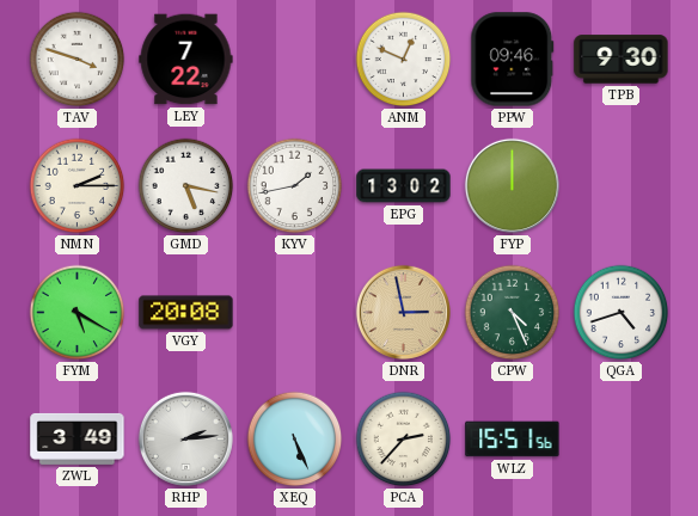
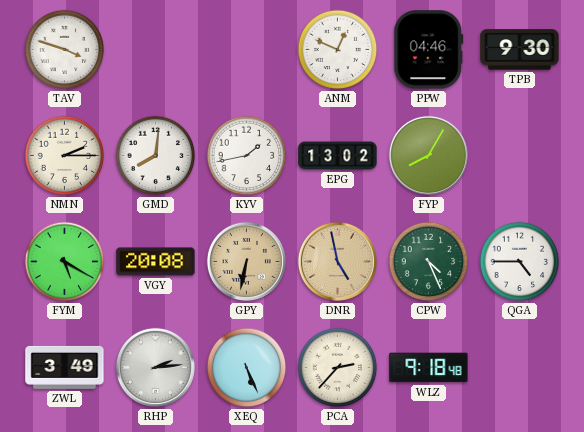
LEY: 7:22 -> none
PPW: 09:46 -> 04:46
GMD: 5:17 -> 8:01
FYP: 12:00 -> 8:05
GPY: none -> 6:32
DNR: 2:58 -> 4:58
QGA: 4:42 -> 4:45
WLZ: 15:51 -> 9:18
